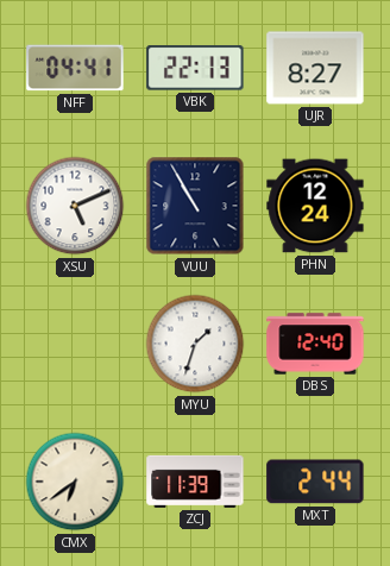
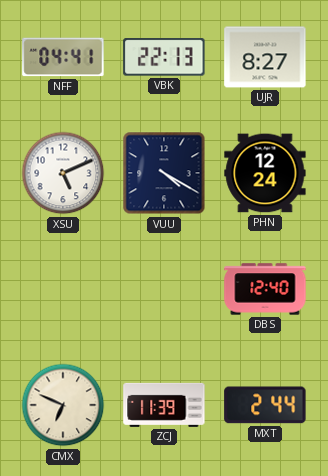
VUU: 10:55 -> 4:20
MYU: 1:33 -> none
CMX: 6:39 -> 6:49
